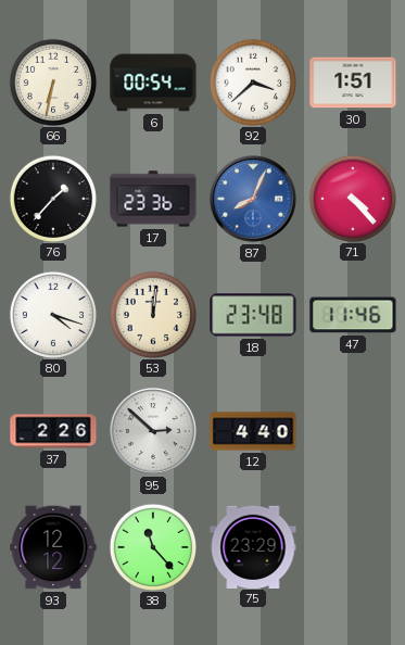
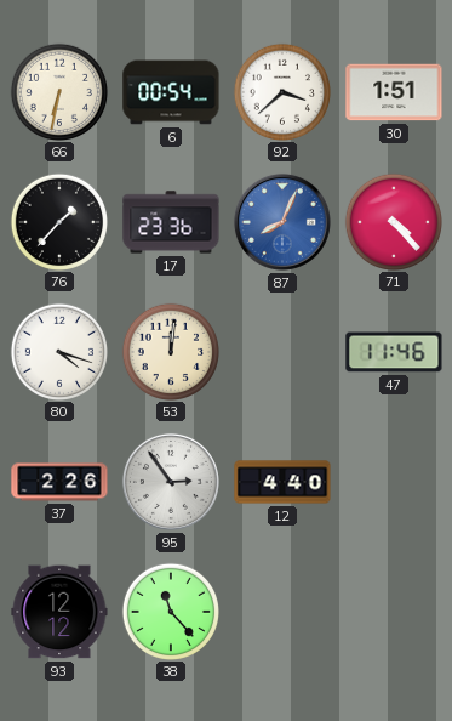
18: 23:48 -> none
95: 2:52 -> 2:54
75: 23:29 -> none
